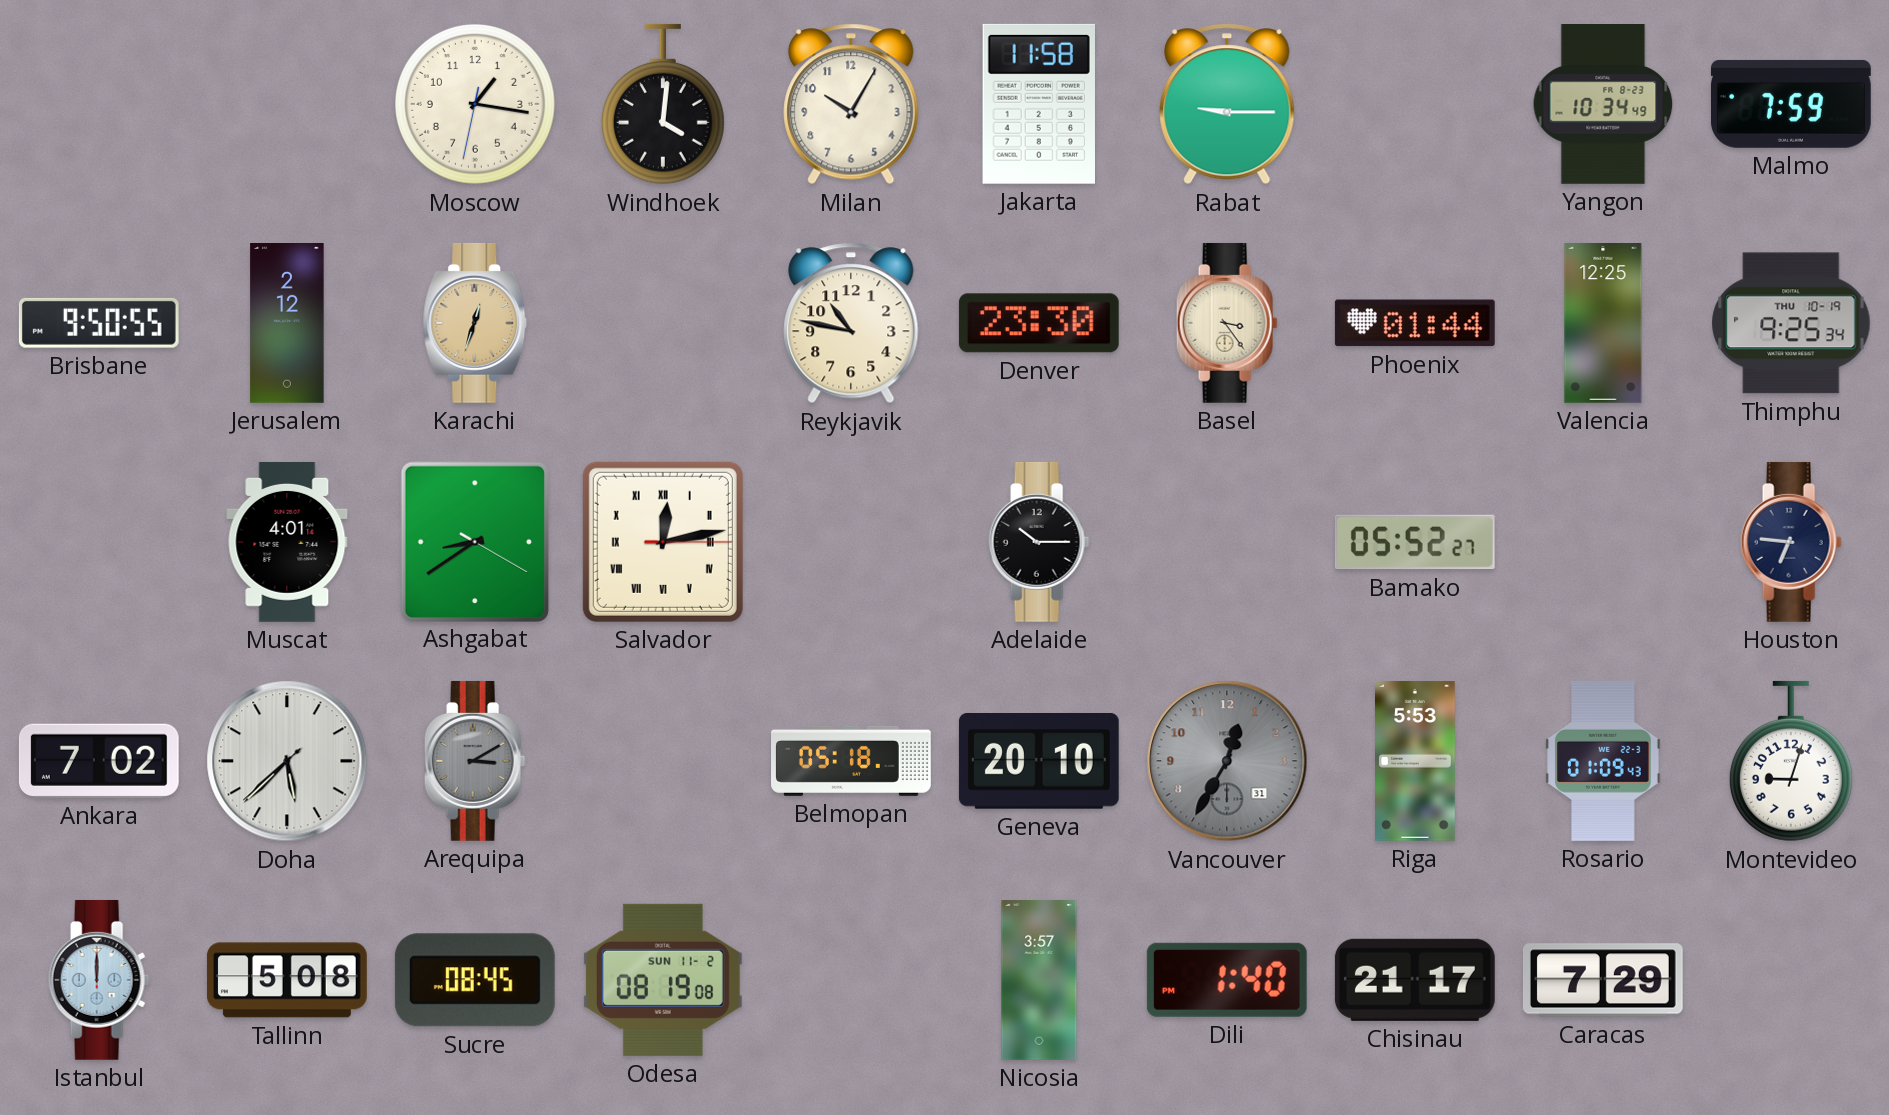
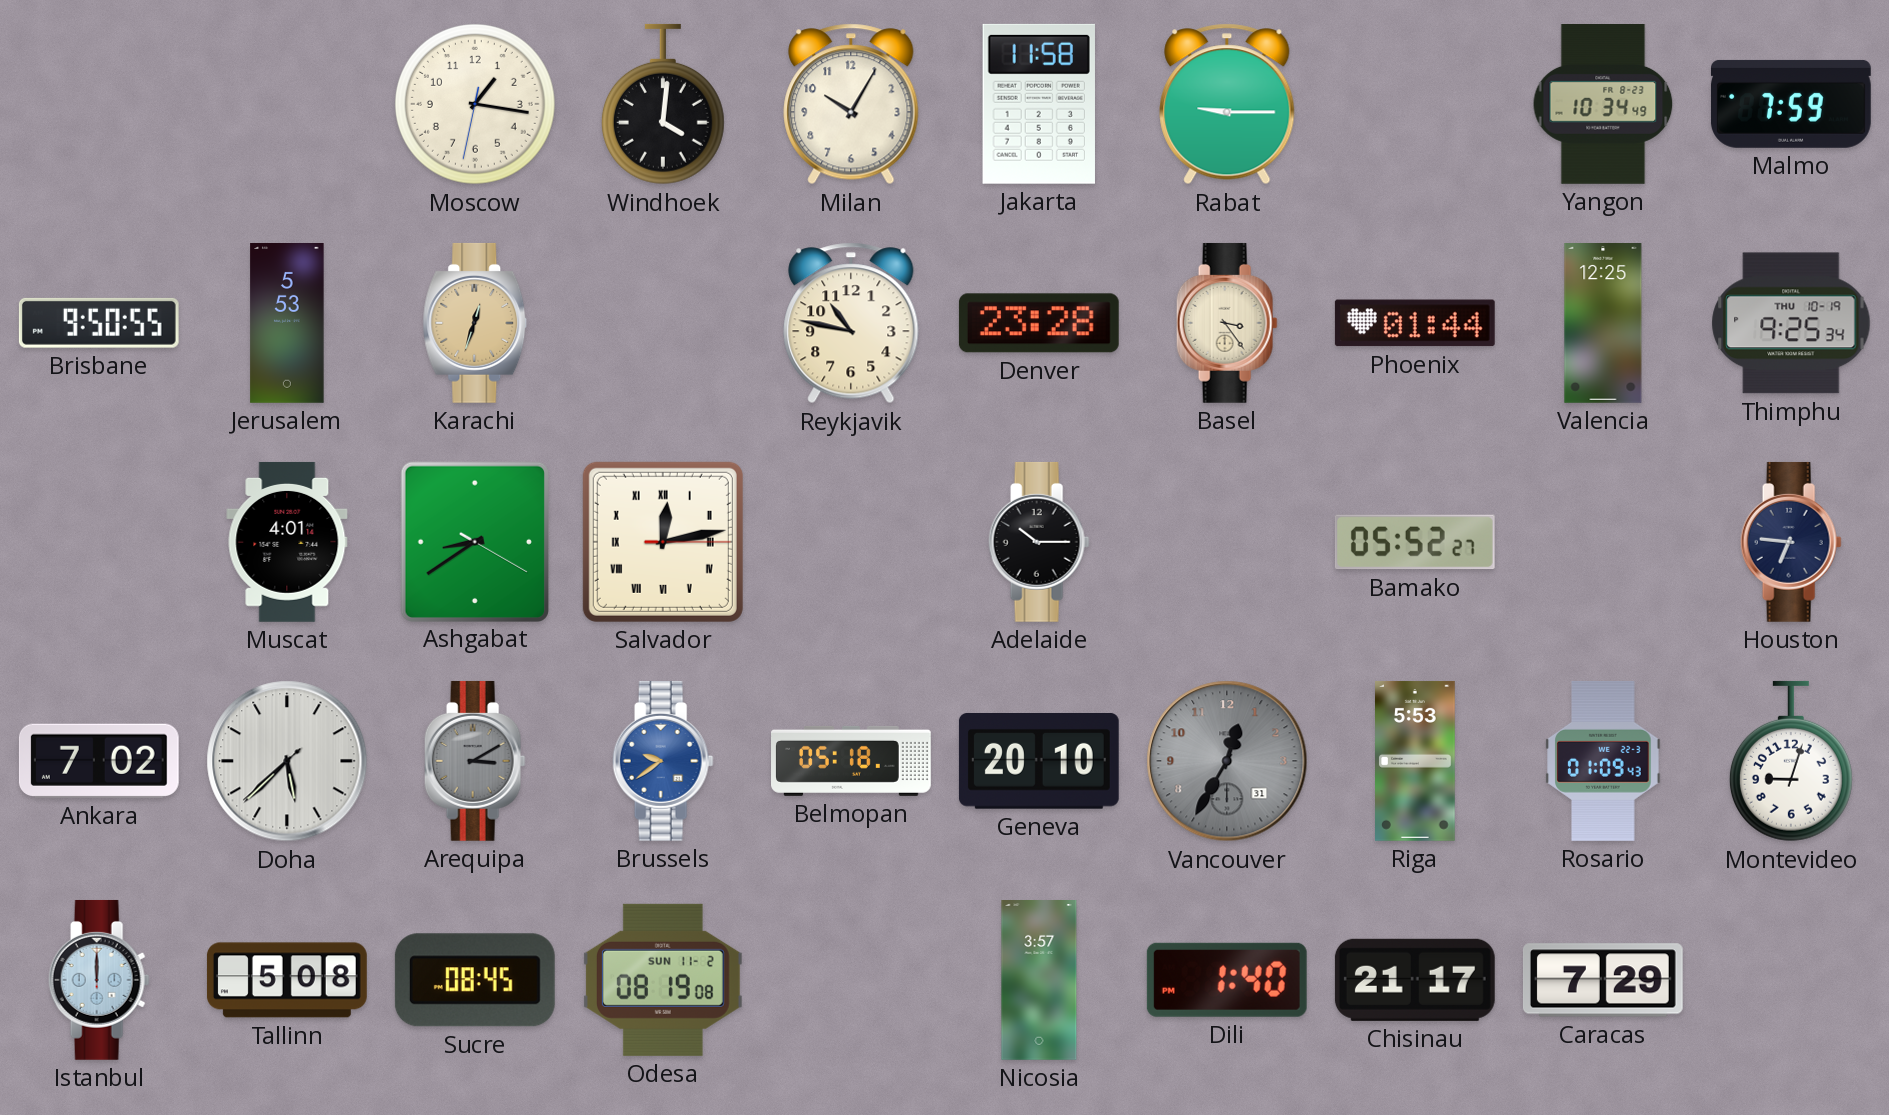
Jerusalem: 2:12 -> 5:53
Denver: 23:30 -> 23:28
Brussels: none -> 9:39
